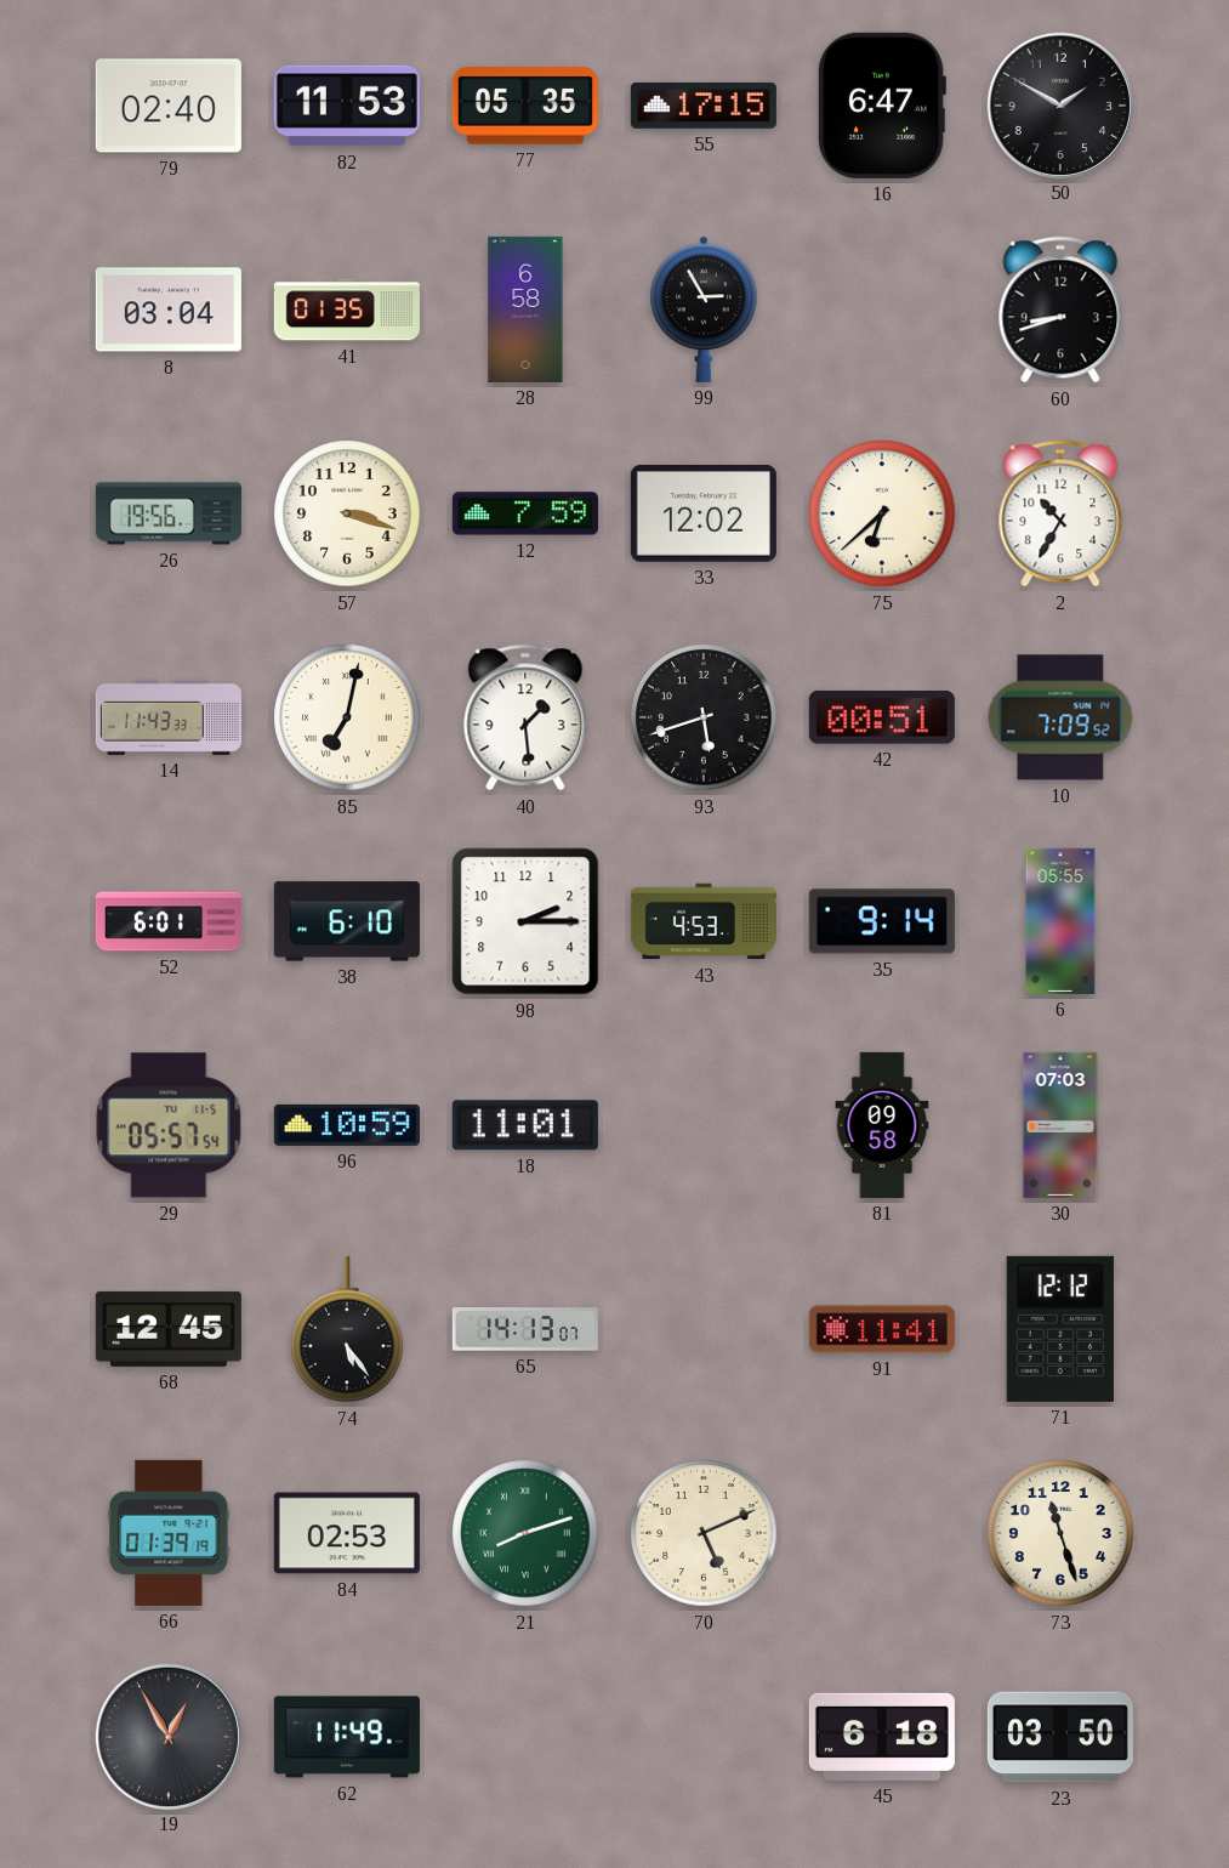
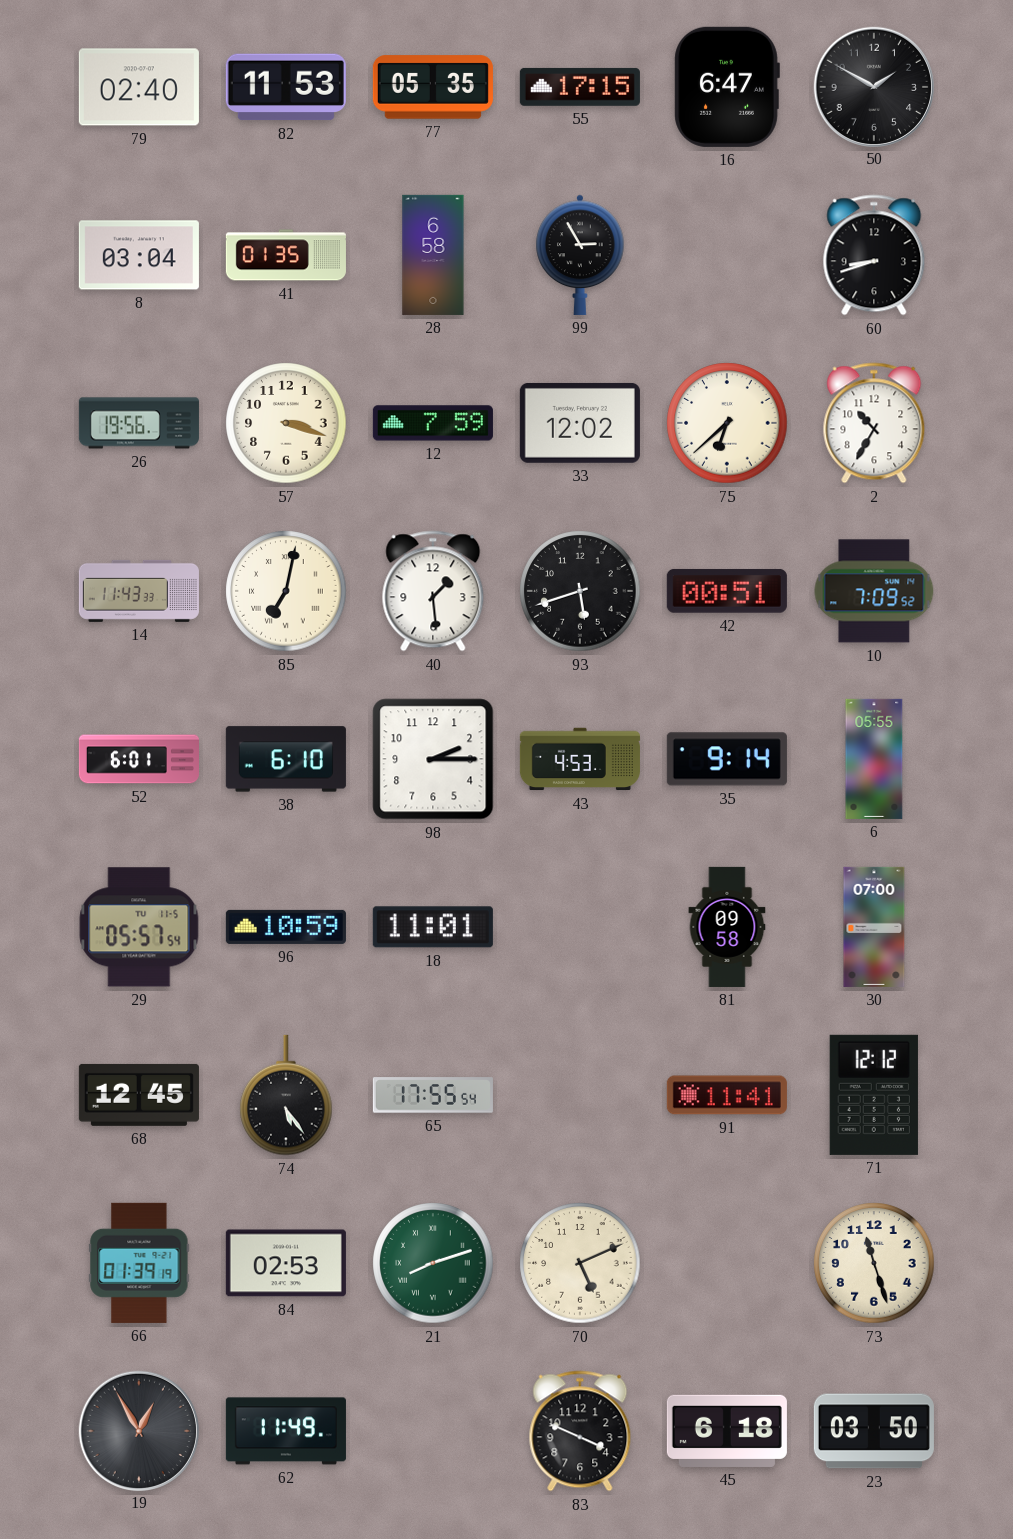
30: 07:03 -> 07:00
65: 14:13 -> 17:55
83: none -> 3:49
